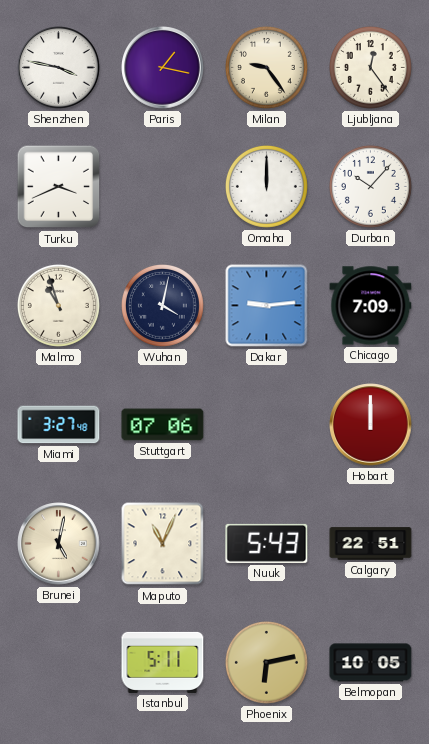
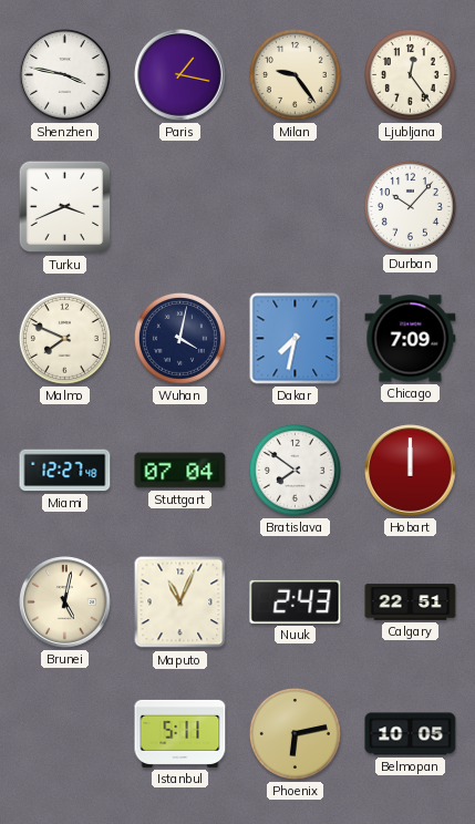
Omaha: 12:00 -> none
Malmo: 10:57 -> 7:49
Dakar: 9:14 -> 7:32
Miami: 3:27 -> 12:27
Stuttgart: 07:06 -> 07:04
Bratislava: none -> 7:51
Nuuk: 5:43 -> 2:43
